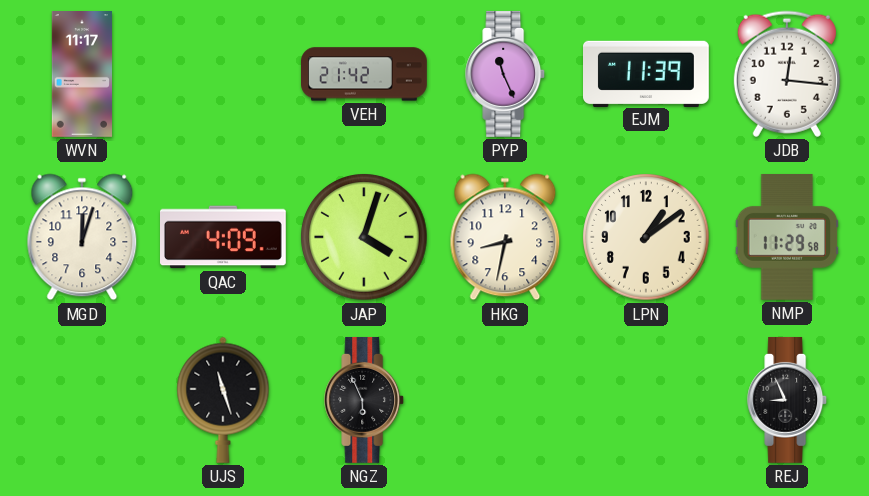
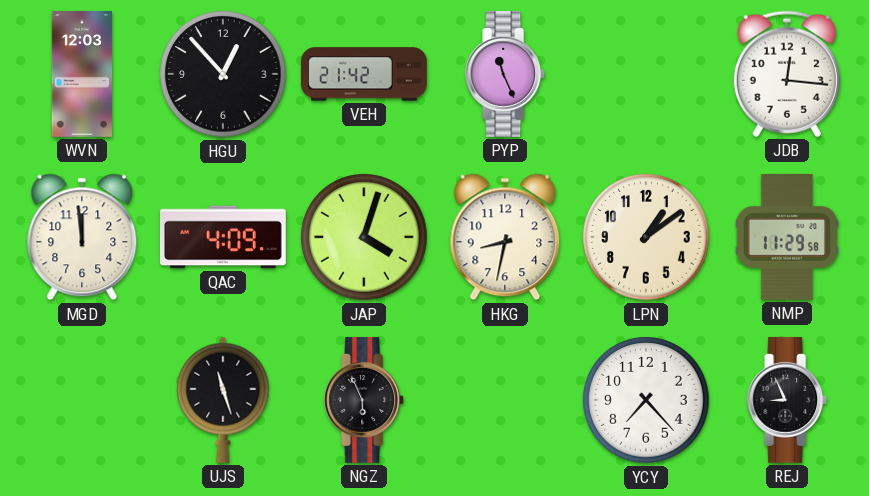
WVN: 11:17 -> 12:03
HGU: none -> 12:53
EJM: 11:39 -> none
MGD: 12:03 -> 11:59
YCY: none -> 7:23
